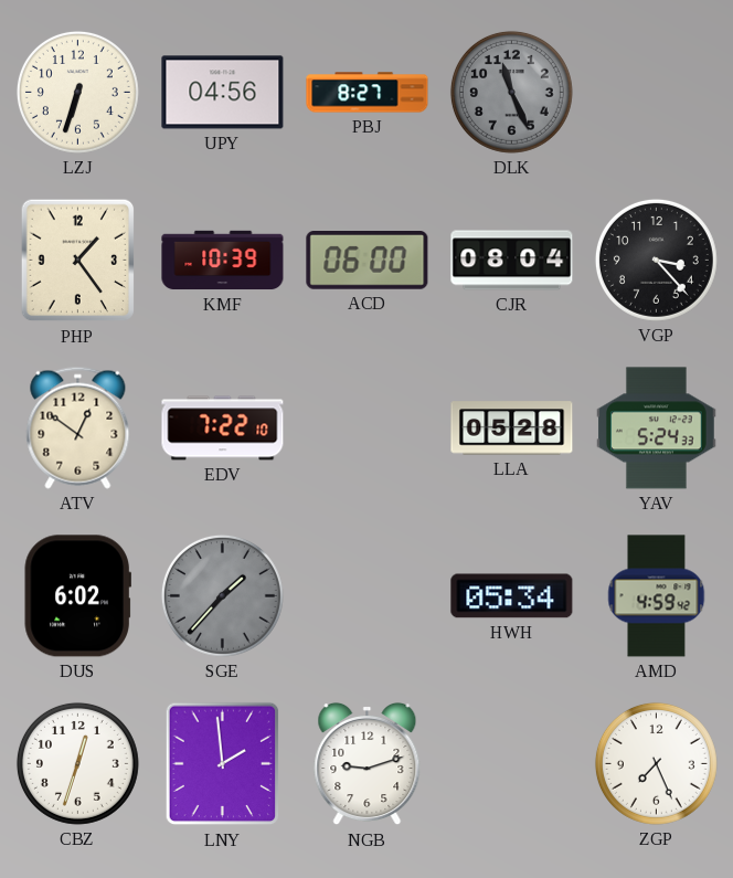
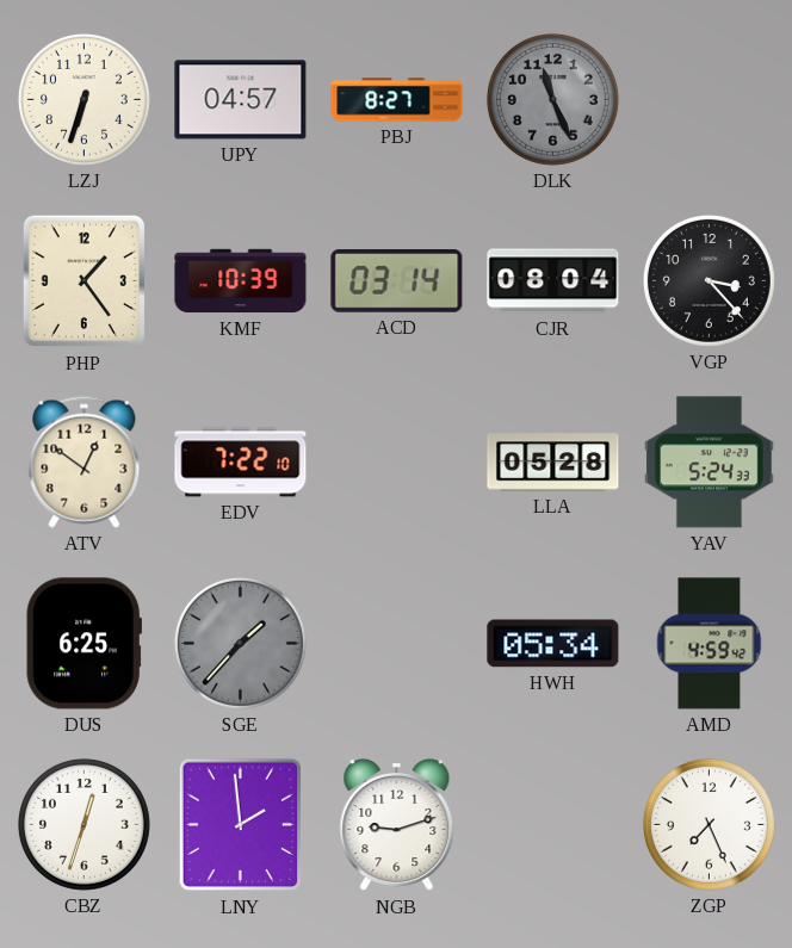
UPY: 04:56 -> 04:57
ACD: 06:00 -> 03:14
DUS: 6:02 -> 6:25
